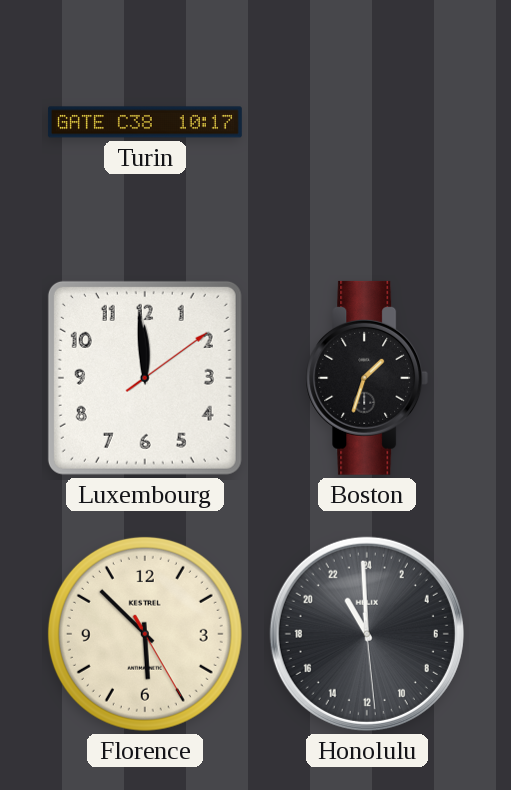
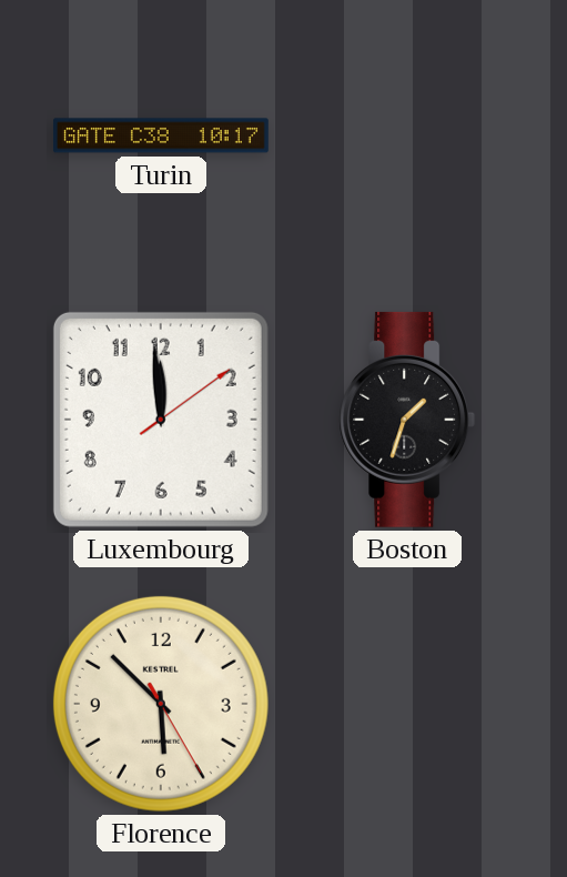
Honolulu: 21:59 -> none
